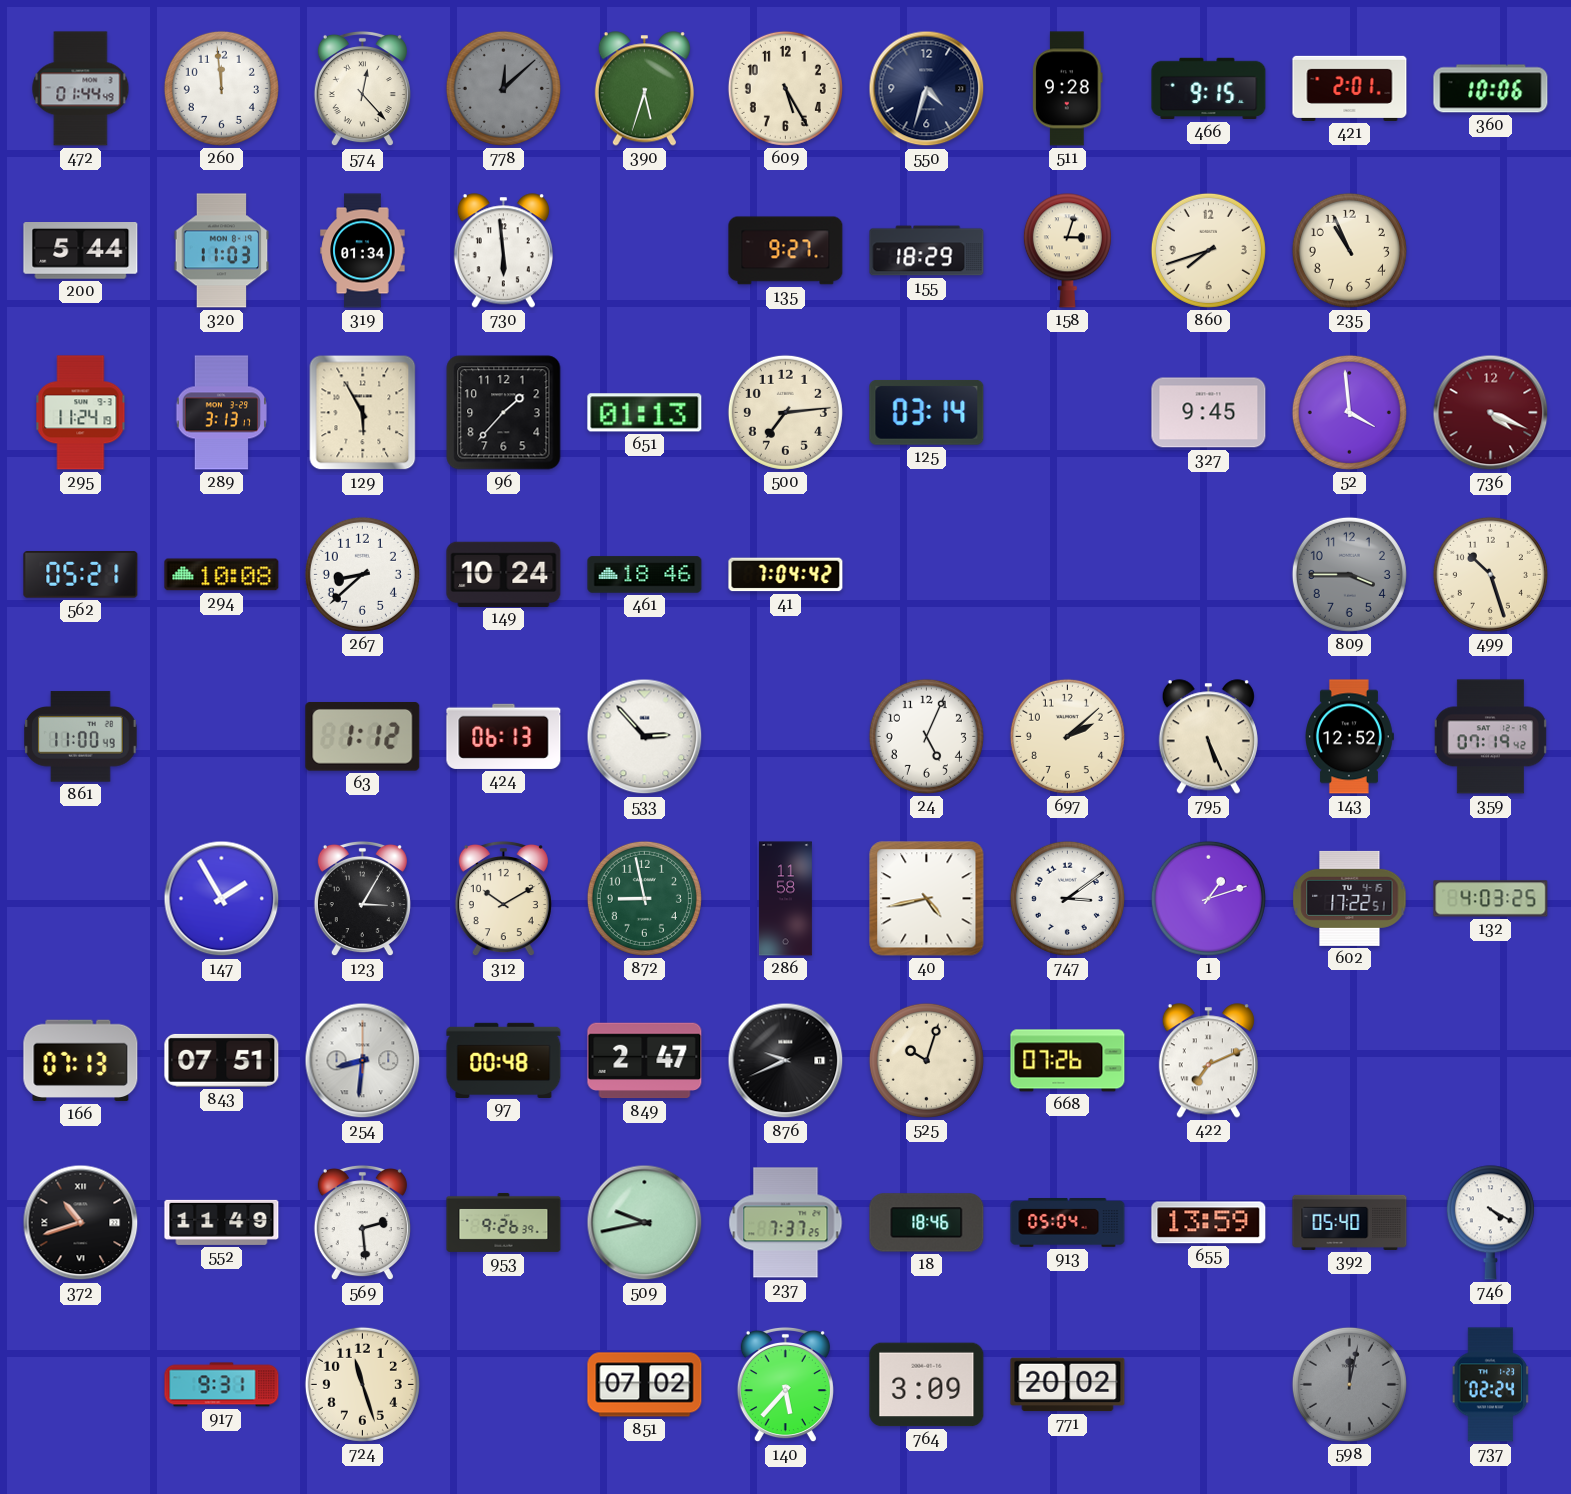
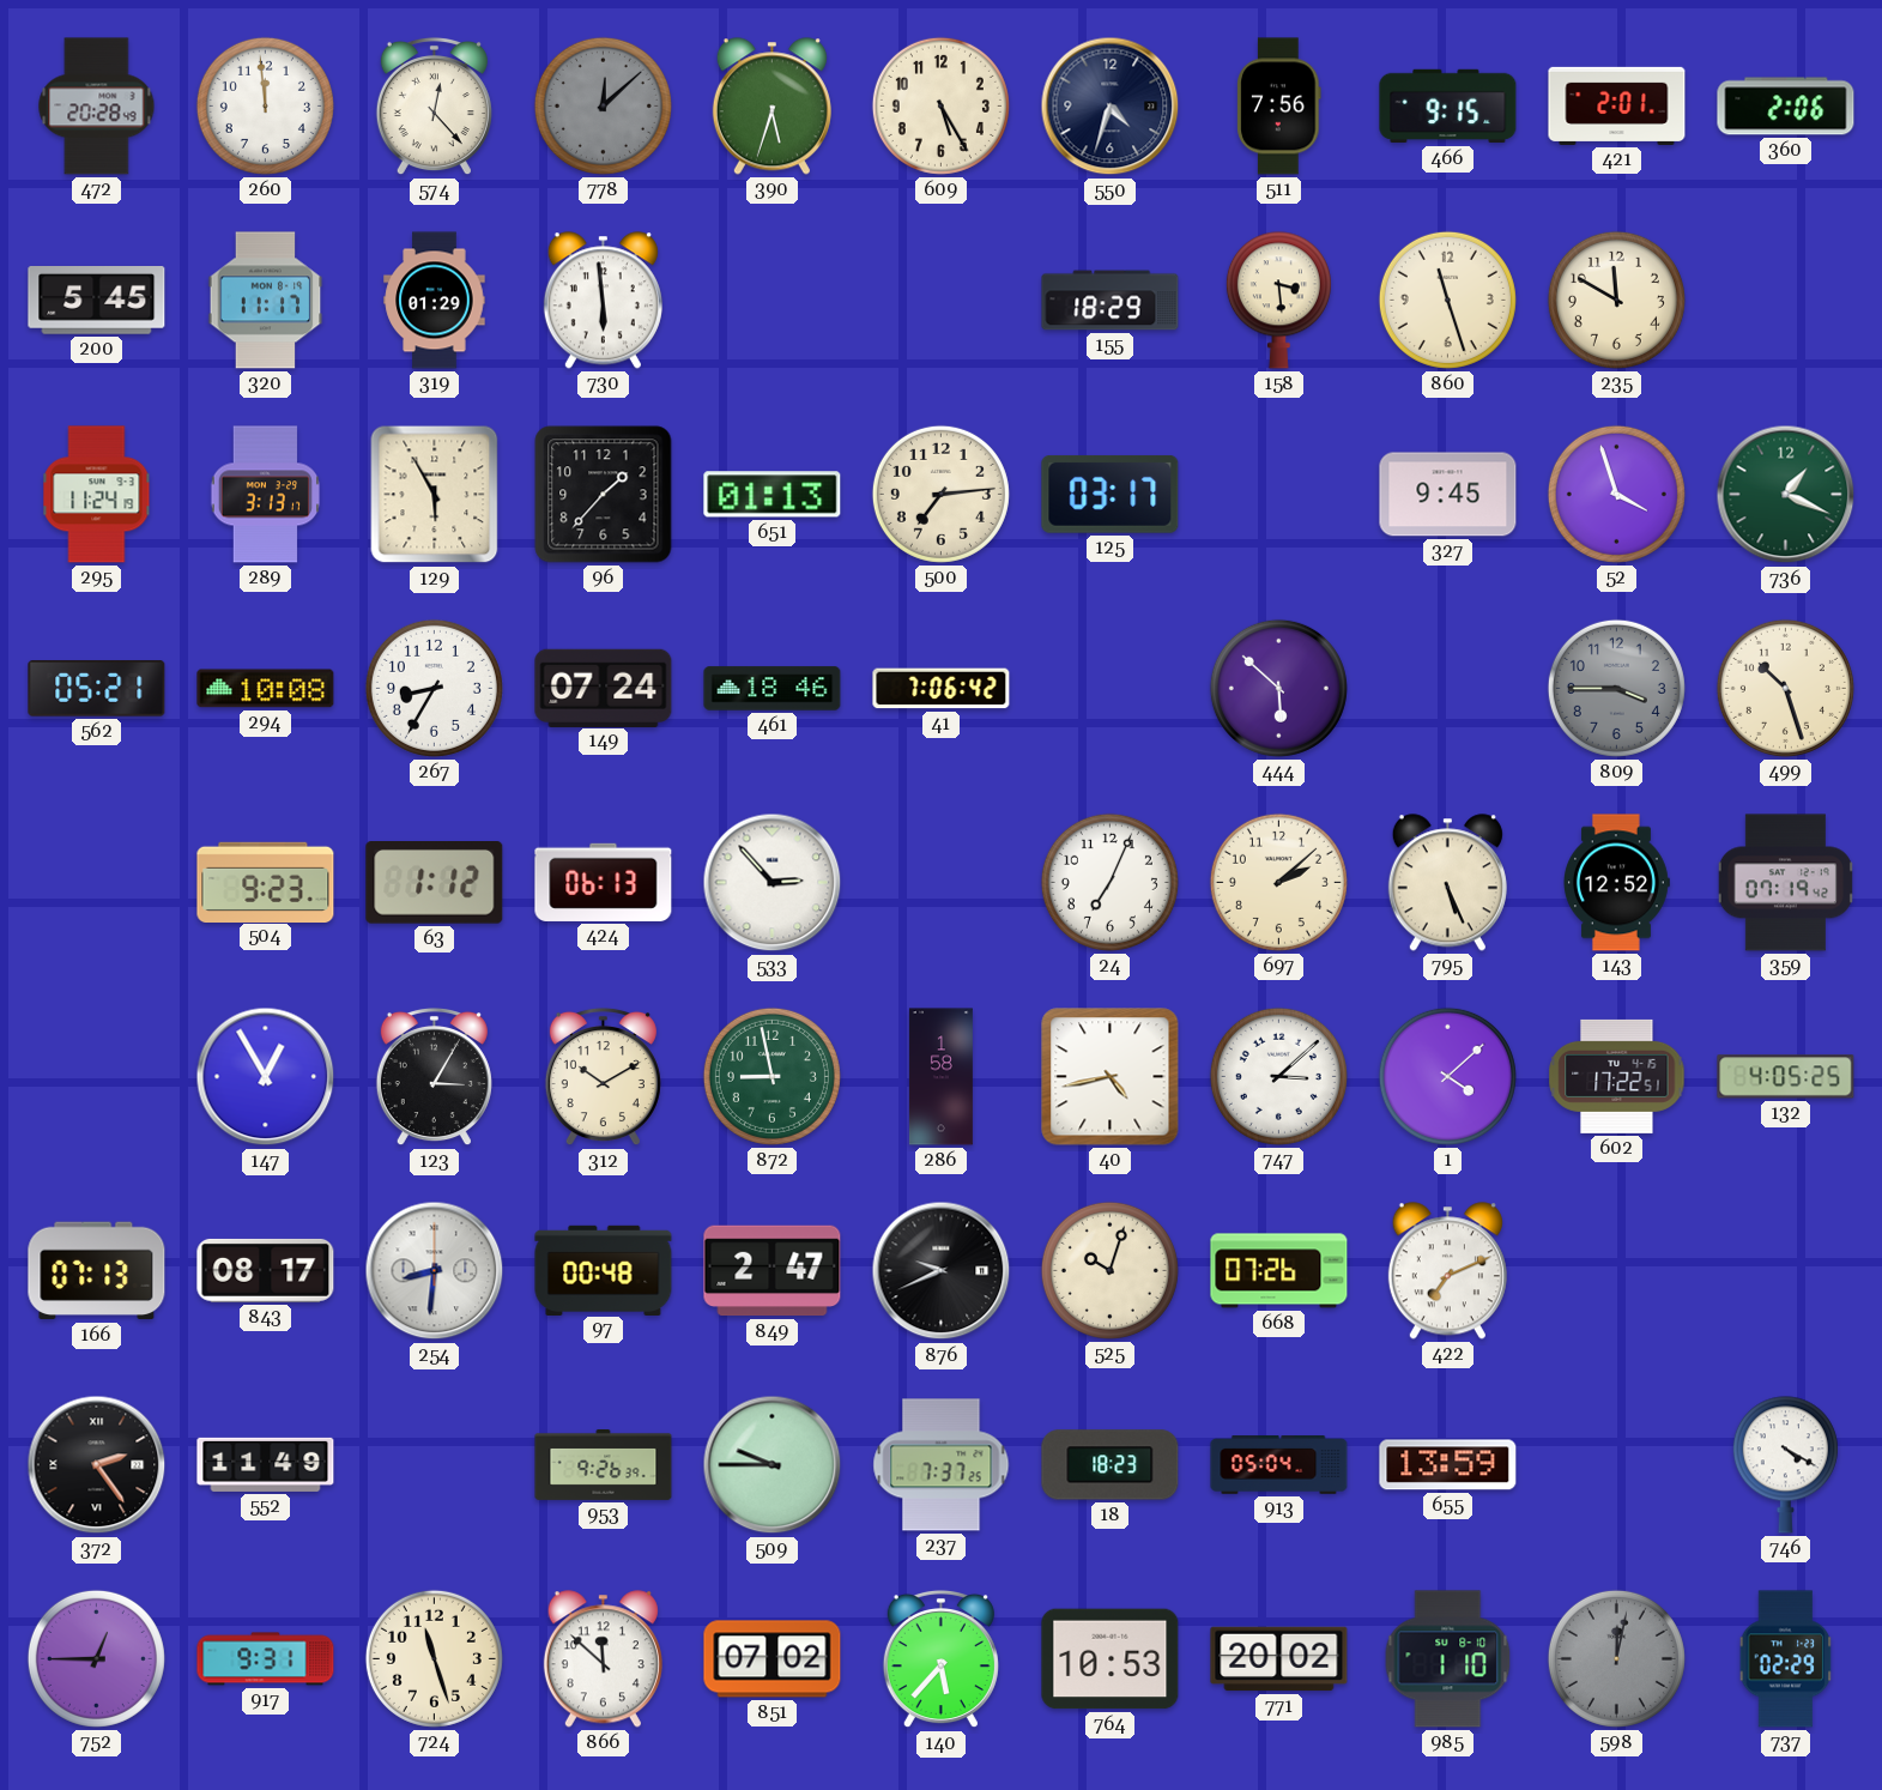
472: 01:44 -> 20:28
511: 9:28 -> 7:56
360: 10:06 -> 2:06
200: 5:44 -> 5:45
320: 11:03 -> 11:17
319: 01:34 -> 01:29
135: 9:27 -> none
158: 3:03 -> 3:29
860: 7:42 -> 11:27
235: 10:56 -> 11:50
125: 03:14 -> 03:17
52: 3:59 -> 3:57
736: 4:19 -> 1:19
736 dial: burgundy -> green
267: 8:38 -> 8:35
149: 10:24 -> 07:24
41: 7:04 -> 7:06
444: none -> 5:52
861: 11:00 -> none
504: none -> 9:23
24: 5:04 -> 7:04
147: 1:55 -> 12:55
286: 11:58 -> 1:58
747: 3:09 -> 3:08
1: 1:12 -> 4:08
132: 4:03 -> 4:05
843: 07:51 -> 08:17
372: 10:42 -> 2:24
569: 2:29 -> none
509: 9:43 -> 9:45
18: 18:46 -> 18:23
392: 05:40 -> none
752: none -> 12:45
866: none -> 11:52
764: 3:09 -> 10:53
985: none -> 1:10
737: 02:24 -> 02:29
